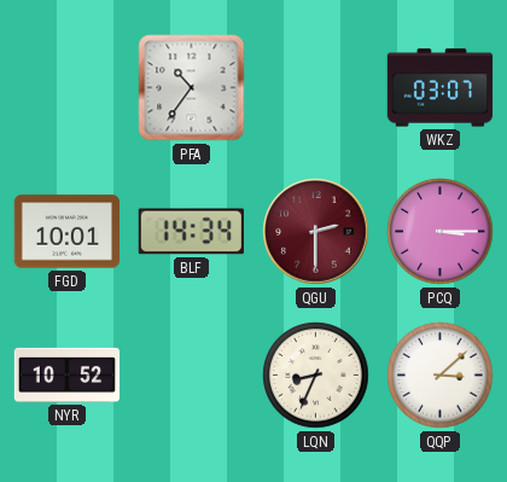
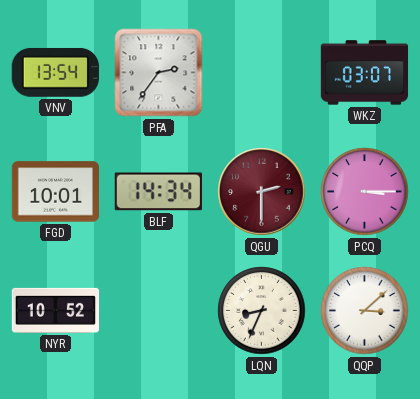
VNV: none -> 13:54
PFA: 10:36 -> 2:36
